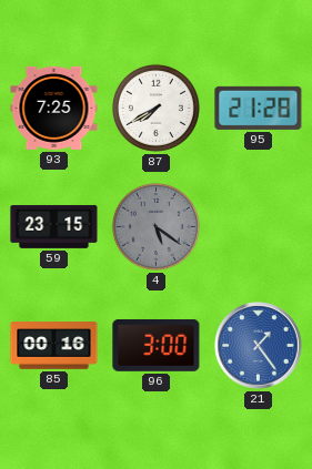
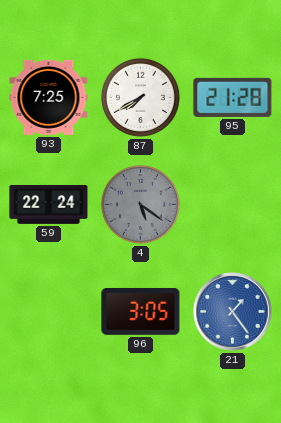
59: 23:15 -> 22:24
85: 00:16 -> none
96: 3:00 -> 3:05
